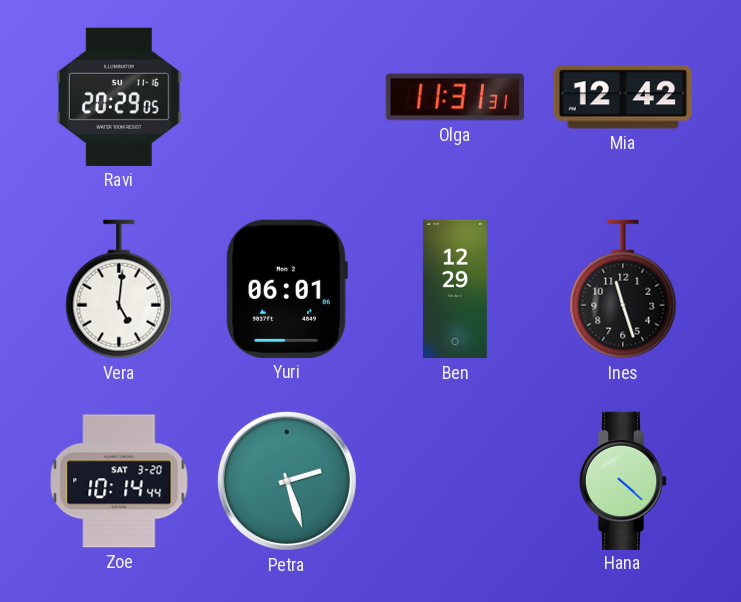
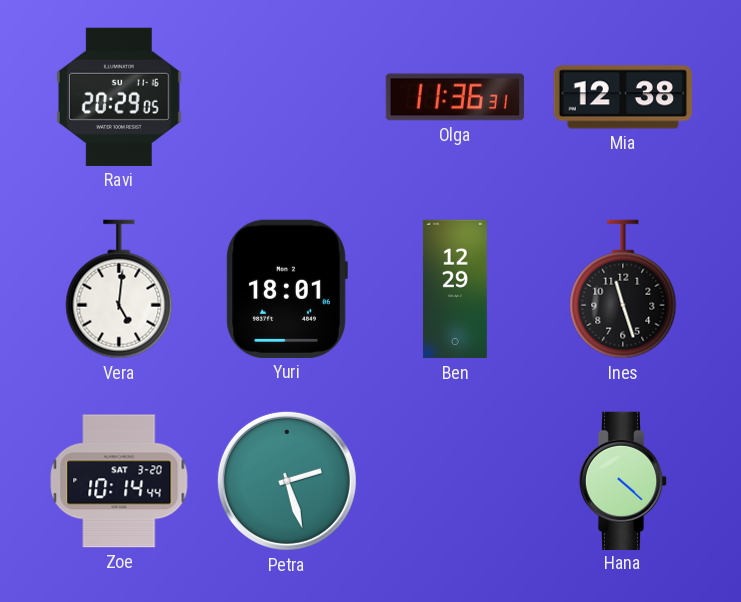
Olga: 11:31 -> 11:36
Mia: 12:42 -> 12:38
Yuri: 06:01 -> 18:01
